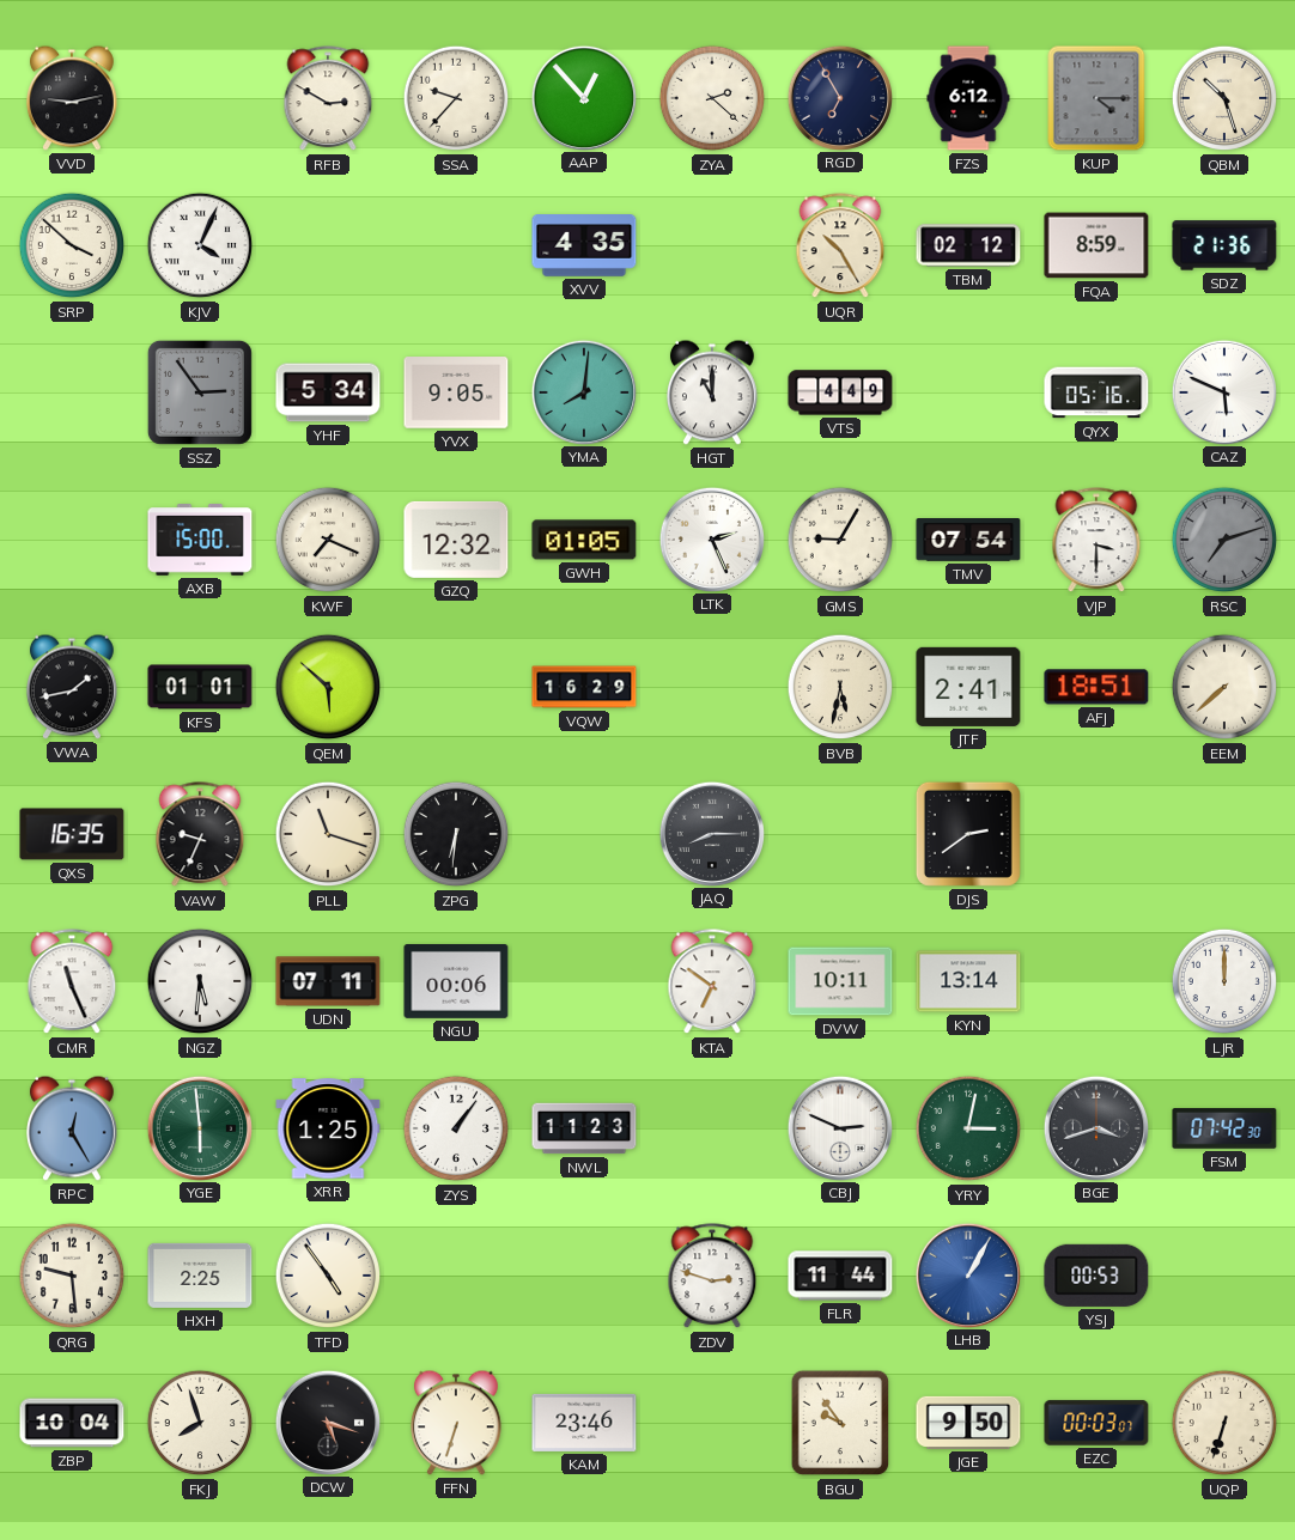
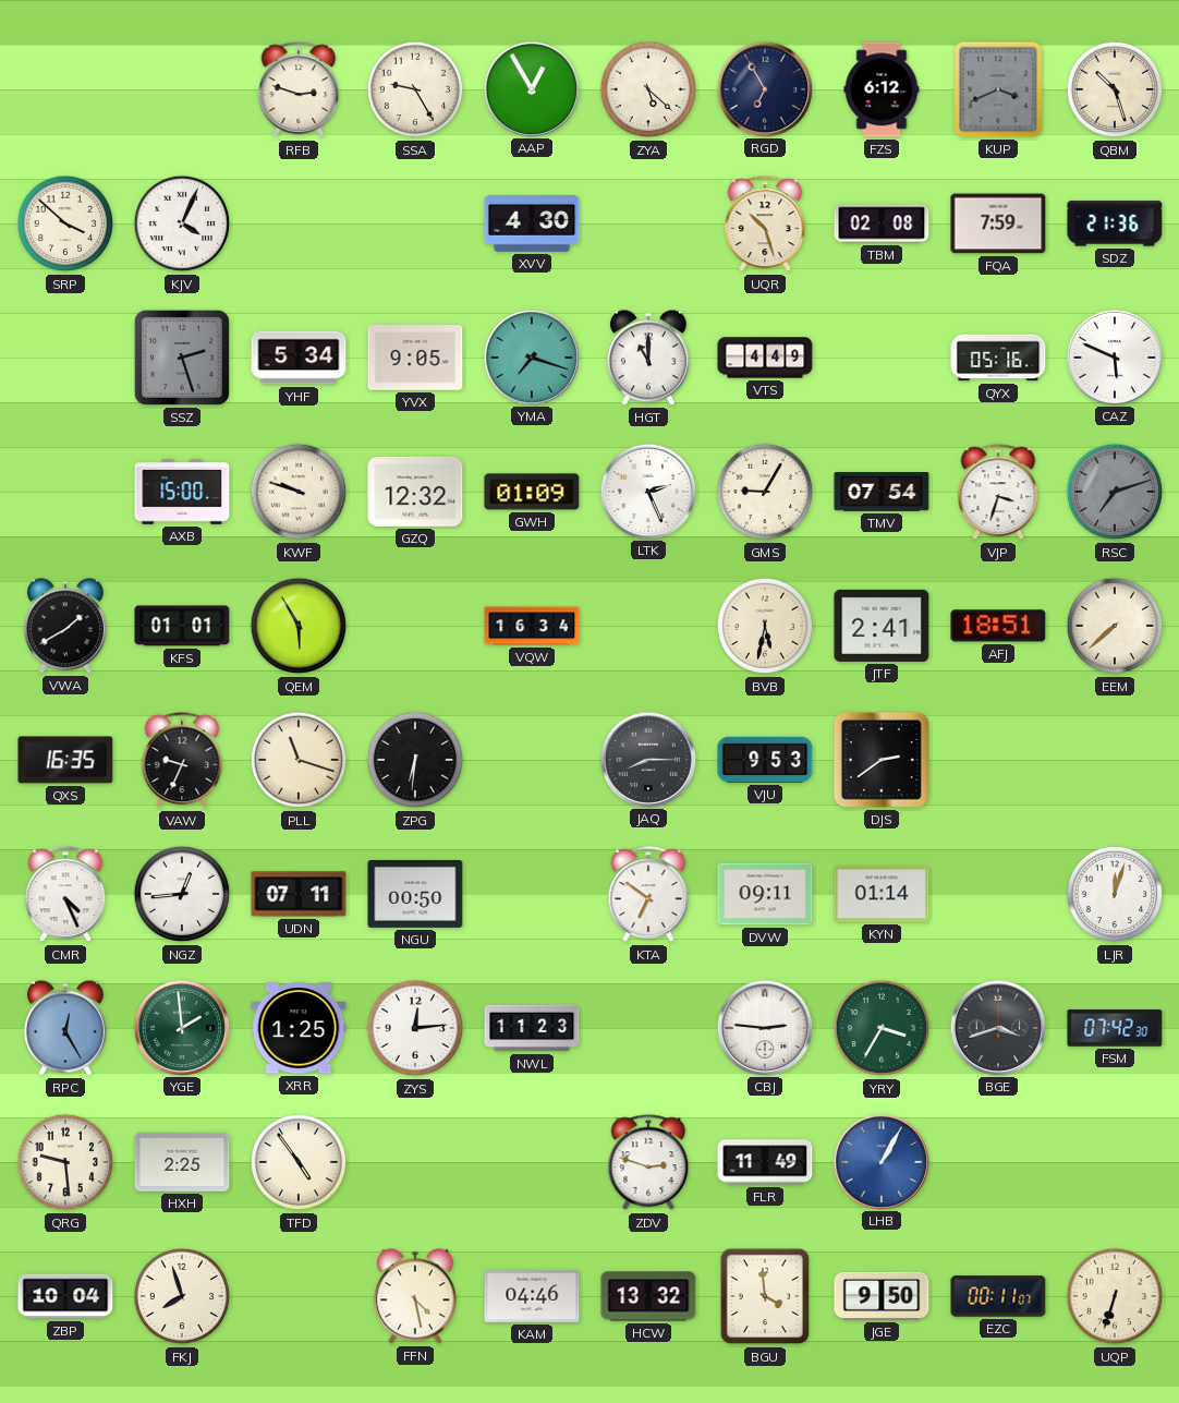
VVD: 9:13 -> none
RFB: 2:50 -> 2:48
SSA: 9:37 -> 9:25
AAP: 12:53 -> 12:55
ZYA: 2:22 -> 5:22
KUP: 4:15 -> 3:41
XVV: 4:35 -> 4:30
UQR: 10:25 -> 10:27
TBM: 02:12 -> 02:08
FQA: 8:59 -> 7:59
SSZ: 2:54 -> 2:27
YMA: 8:01 -> 7:18
KWF: 7:19 -> 9:48
GWH: 01:05 -> 01:09
VJP: 3:30 -> 3:33
VWA: 1:43 -> 1:40
QEM: 5:52 -> 5:55
VQW: 16:29 -> 16:34
VJU: none -> 9:53
CMR: 11:26 -> 4:26
NGZ: 5:31 -> 12:44
NGU: 00:06 -> 00:50
DVW: 10:11 -> 09:11
KYN: 13:14 -> 01:14
LJR: 12:00 -> 12:03
YGE: 5:59 -> 1:59
ZYS: 1:06 -> 12:14
CBJ: 2:49 -> 2:46
YRY: 3:02 -> 3:35
FLR: 11:44 -> 11:49
YSJ: 00:53 -> none
DCW: 5:18 -> none
FFN: 6:33 -> 4:28
KAM: 23:46 -> 04:46
HCW: none -> 13:32
BGU: 9:54 -> 3:59
EZC: 00:03 -> 00:11
